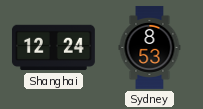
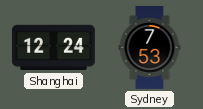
Sydney: 8:53 -> 7:53
